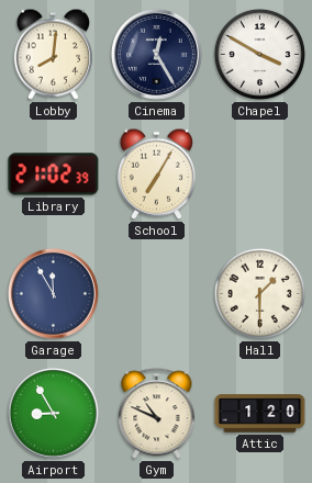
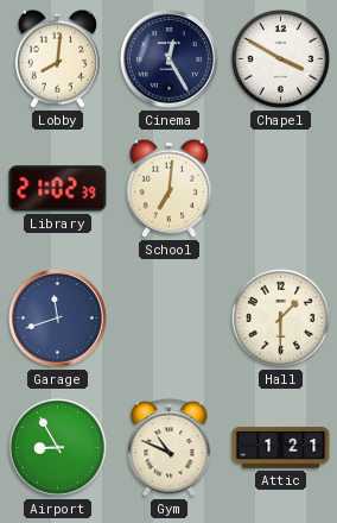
School: 7:05 -> 7:01
Garage: 11:55 -> 11:42
Attic: 1:20 -> 1:21
